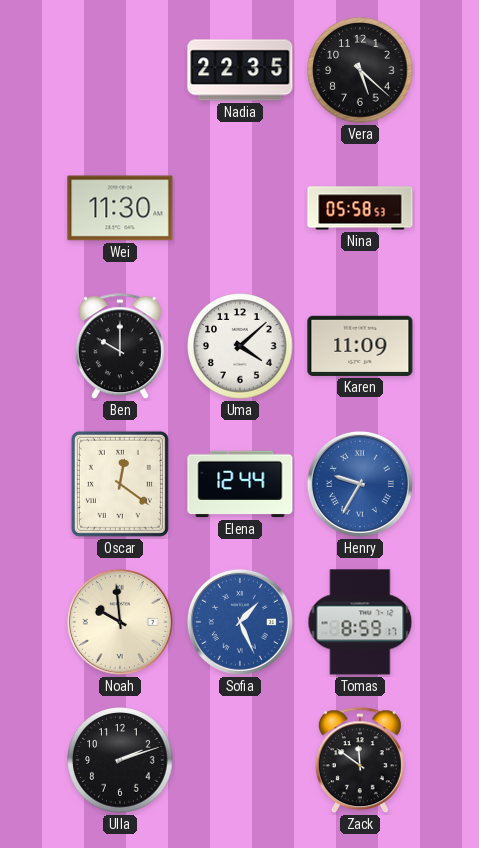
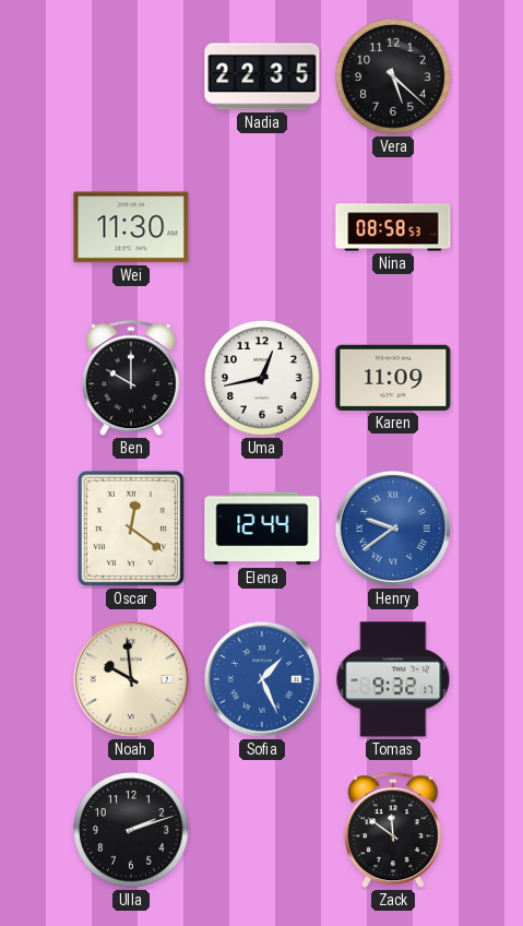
Nina: 05:58 -> 08:58
Uma: 4:08 -> 12:43
Henry: 9:35 -> 9:39
Tomas: 8:59 -> 9:32
